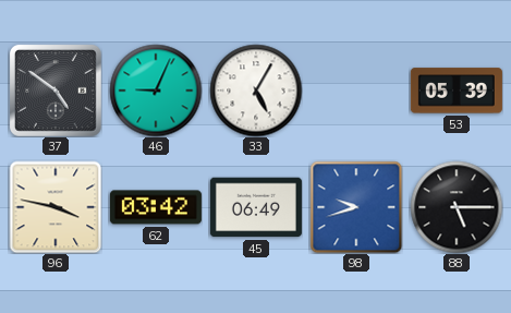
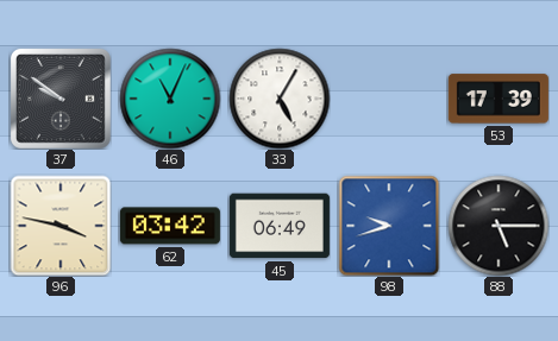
37: 4:51 -> 9:51
46: 9:04 -> 11:04
53: 05:39 -> 17:39
